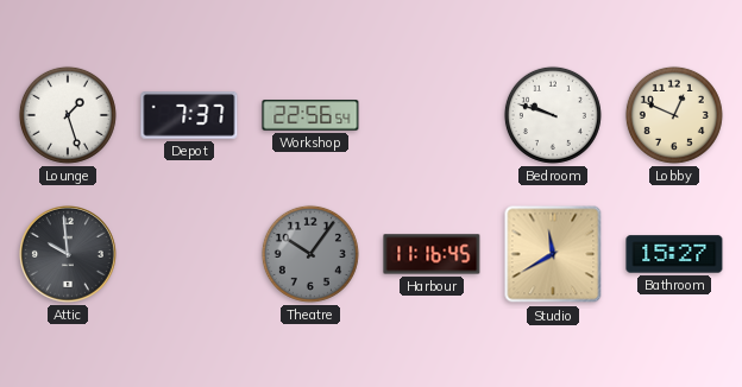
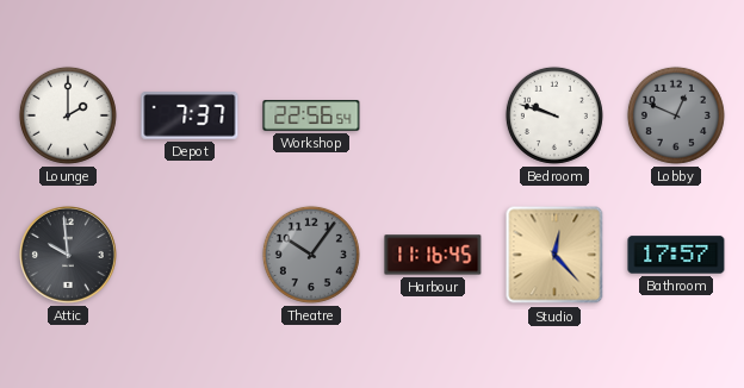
Lounge: 1:27 -> 2:00
Lobby dial: cream -> grey
Studio: 11:40 -> 12:23
Bathroom: 15:27 -> 17:57
